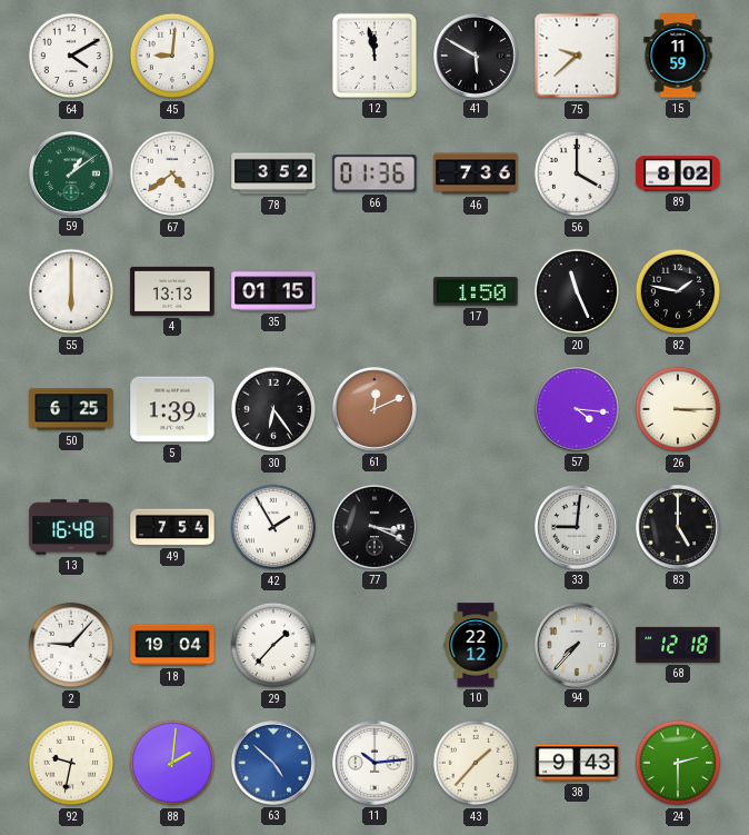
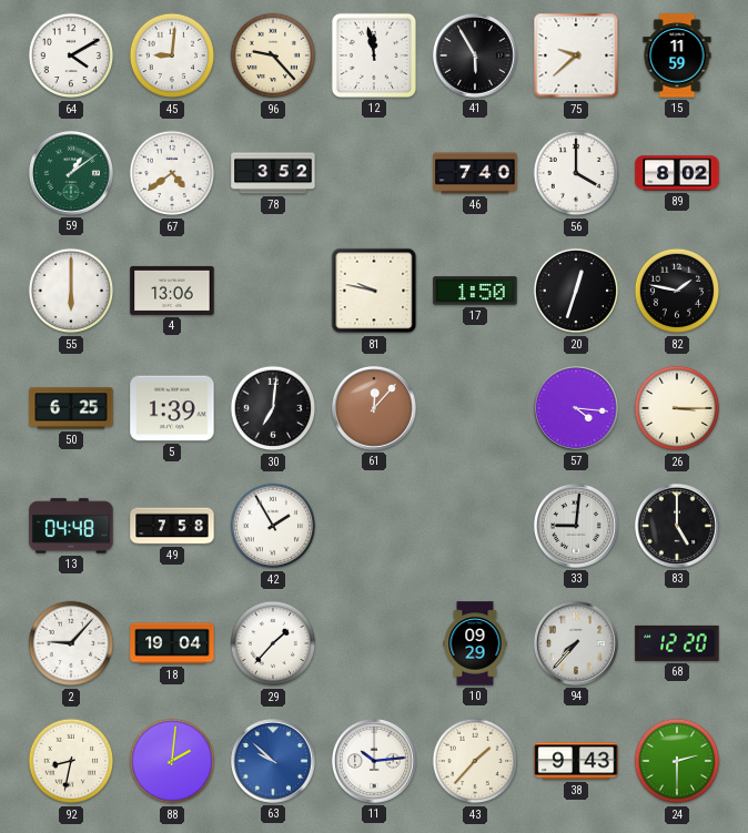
96: none -> 9:23
41: 5:50 -> 5:55
66: 01:36 -> none
46: 7:36 -> 7:40
4: 13:13 -> 13:06
35: 01:15 -> none
81: none -> 9:47
20: 11:26 -> 12:33
30: 6:24 -> 7:01
61: 12:11 -> 12:07
13: 16:48 -> 04:48
49: 7:54 -> 7:58
77: 3:19 -> none
10: 22:12 -> 09:29
68: 12:18 -> 12:20
92: 9:32 -> 8:32
63: 4:52 -> 9:52
